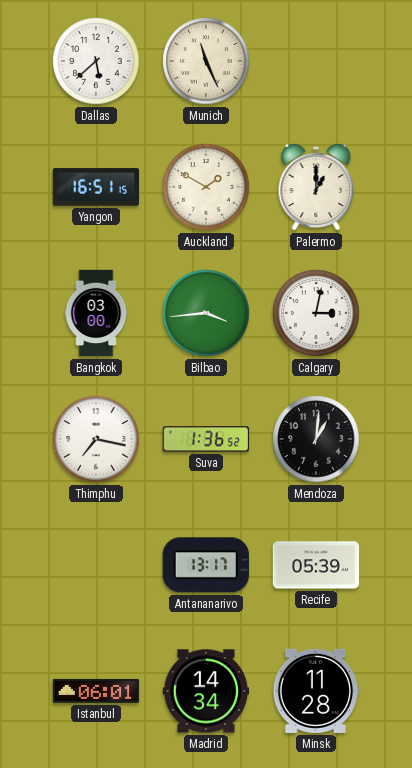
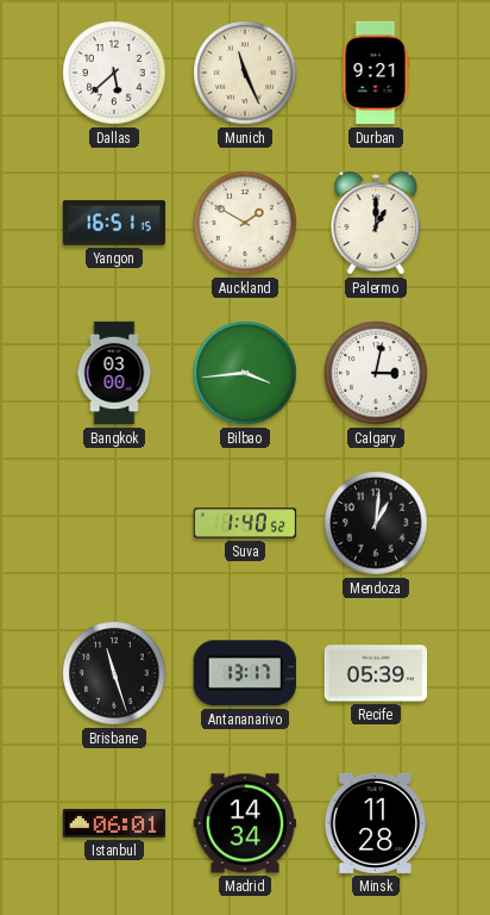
Durban: none -> 9:21
Thimphu: 7:17 -> none
Suva: 1:36 -> 1:40
Brisbane: none -> 11:27
